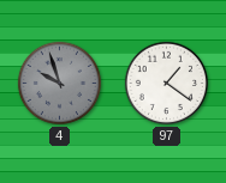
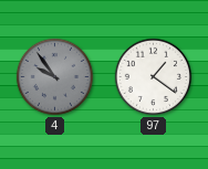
4: 9:57 -> 9:54
